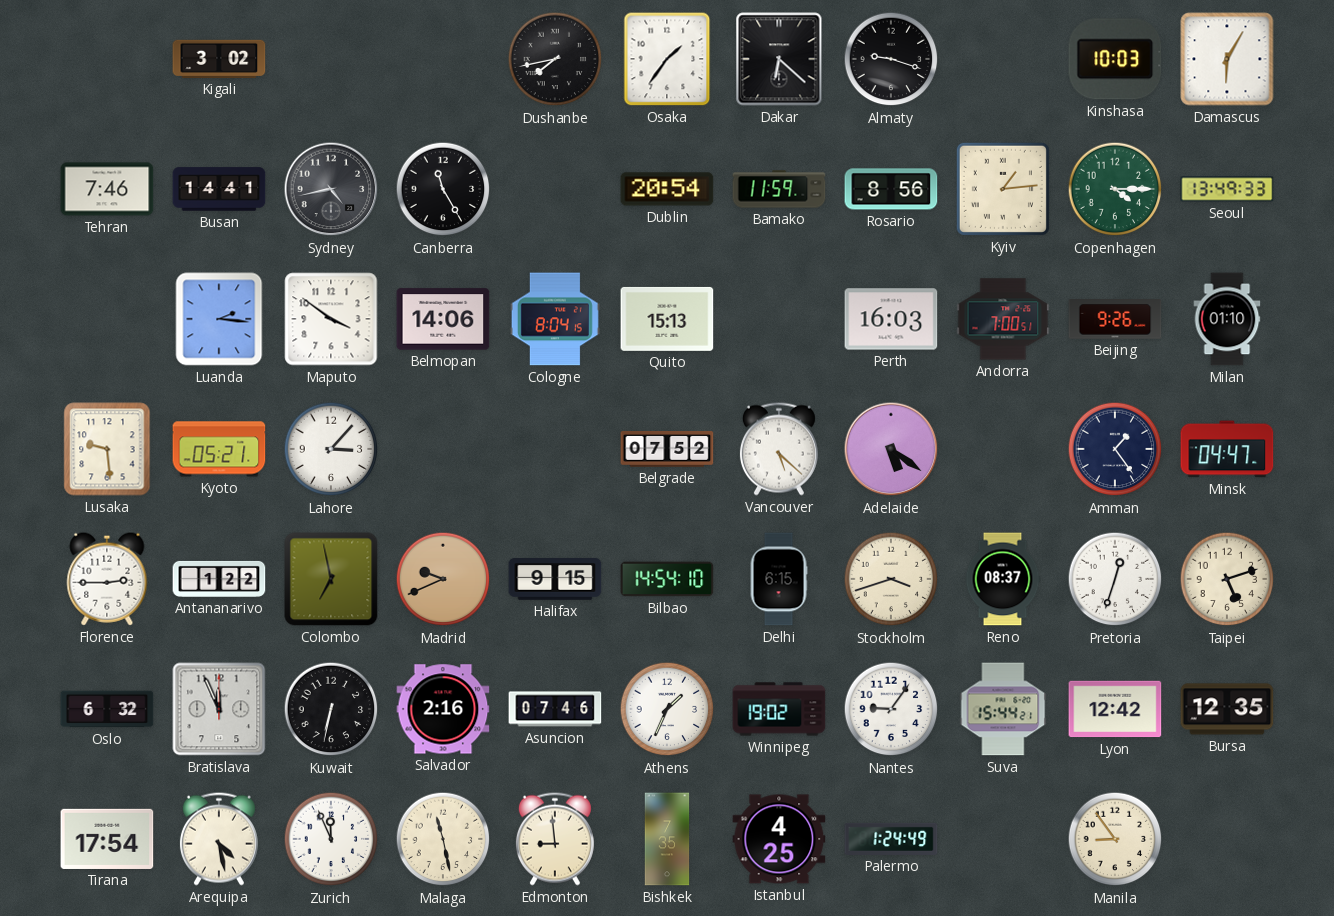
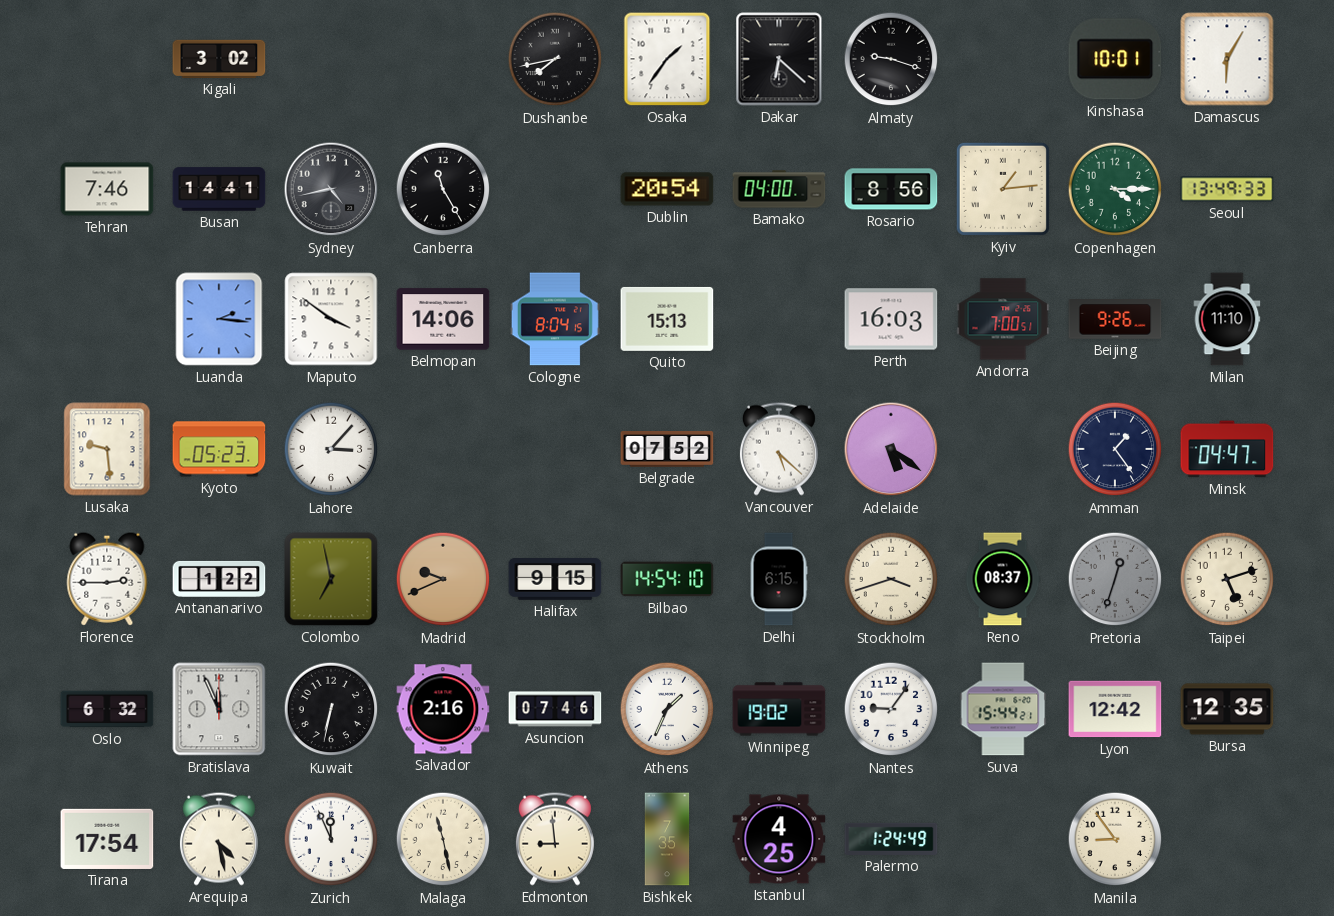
Kinshasa: 10:03 -> 10:01
Bamako: 11:59 -> 04:00
Milan: 01:10 -> 11:10
Kyoto: 05:21 -> 05:23
Pretoria dial: white -> grey
